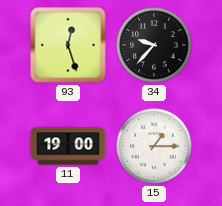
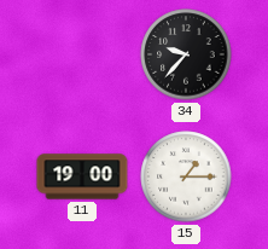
93: 12:27 -> none
